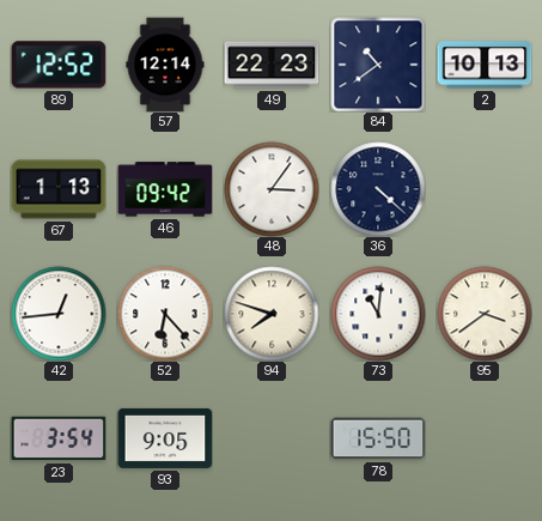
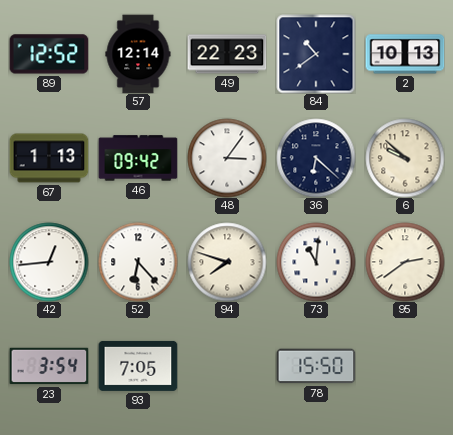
36: 4:22 -> 6:22
6: none -> 9:52
95: 3:39 -> 2:39
93: 9:05 -> 7:05
